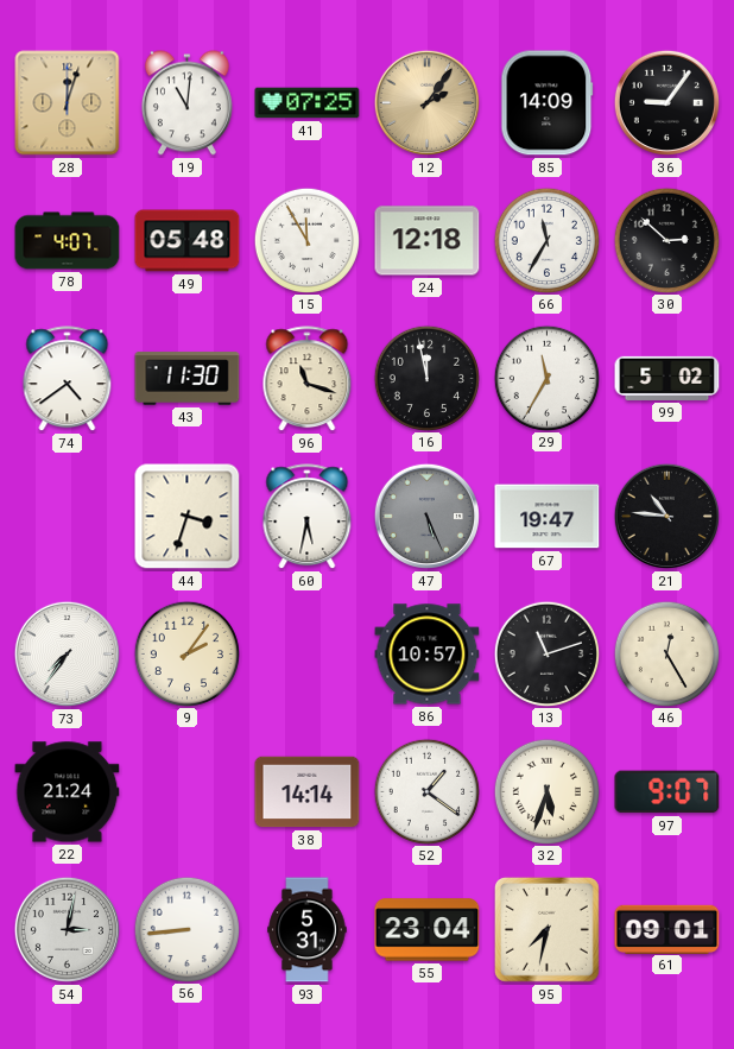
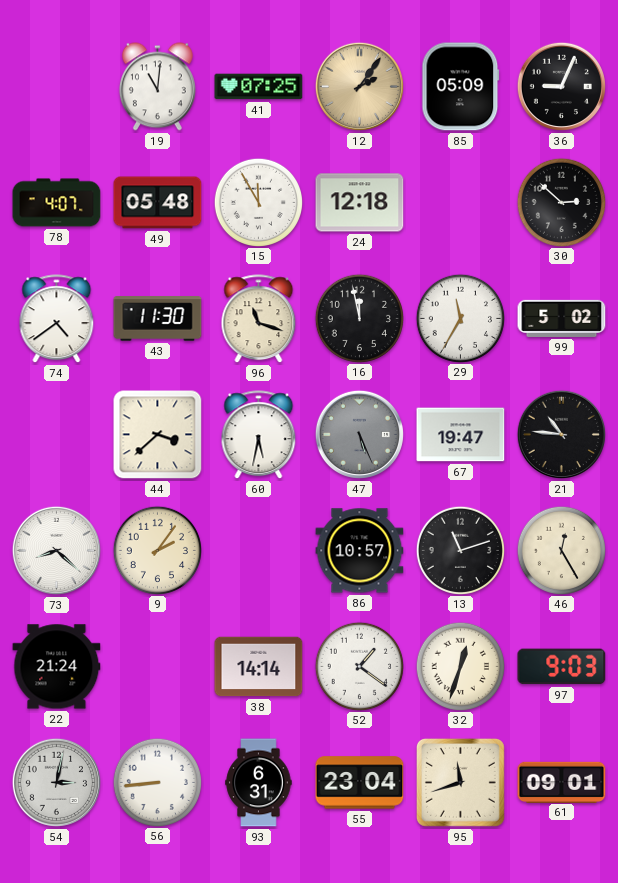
28: 12:03 -> none
85: 14:09 -> 05:09
36: 9:06 -> 9:04
66: 11:35 -> none
44: 3:33 -> 3:38
73: 7:36 -> 8:22
32: 5:33 -> 12:33
97: 9:07 -> 9:03
93: 5:31 -> 6:31
95: 7:32 -> 11:42
